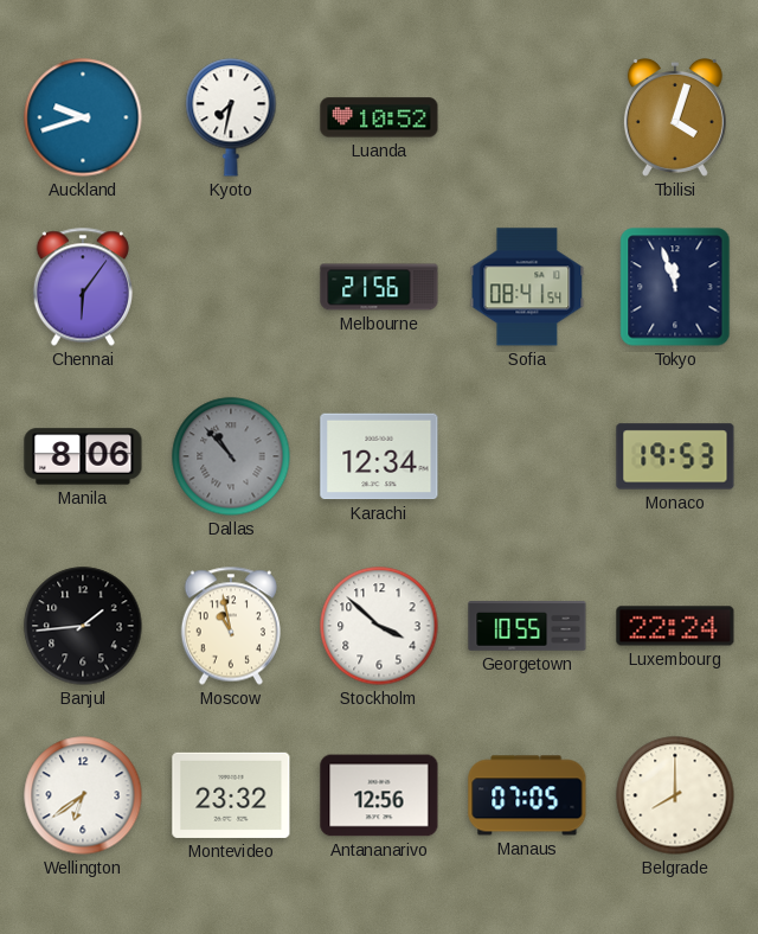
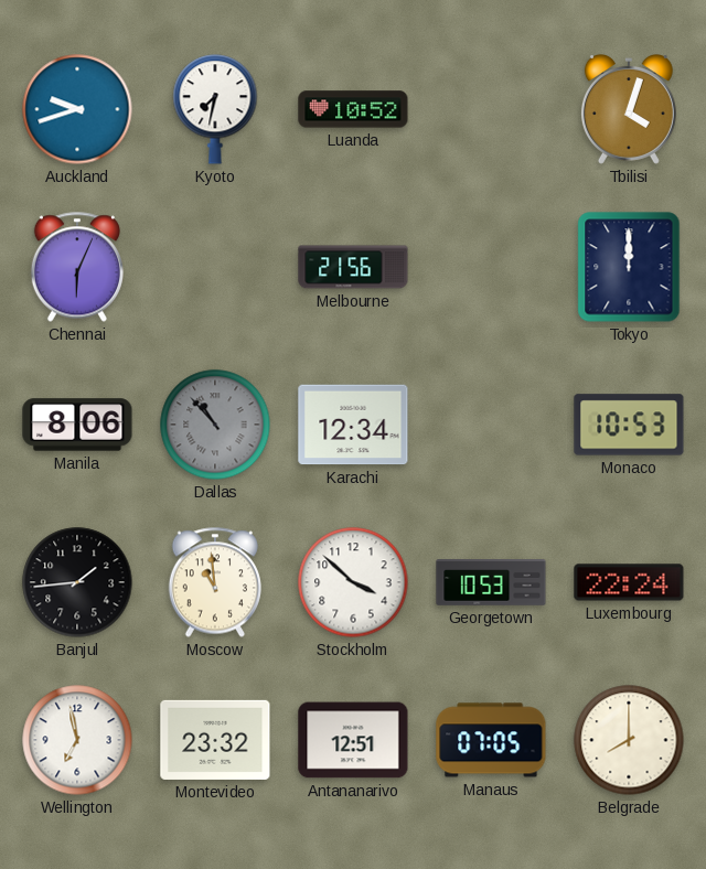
Chennai: 6:06 -> 6:04
Sofia: 08:41 -> none
Tokyo: 11:57 -> 12:00
Monaco: 19:53 -> 10:53
Moscow: 10:58 -> 10:59
Georgetown: 10:55 -> 10:53
Wellington: 6:39 -> 6:58
Antananarivo: 12:56 -> 12:51
